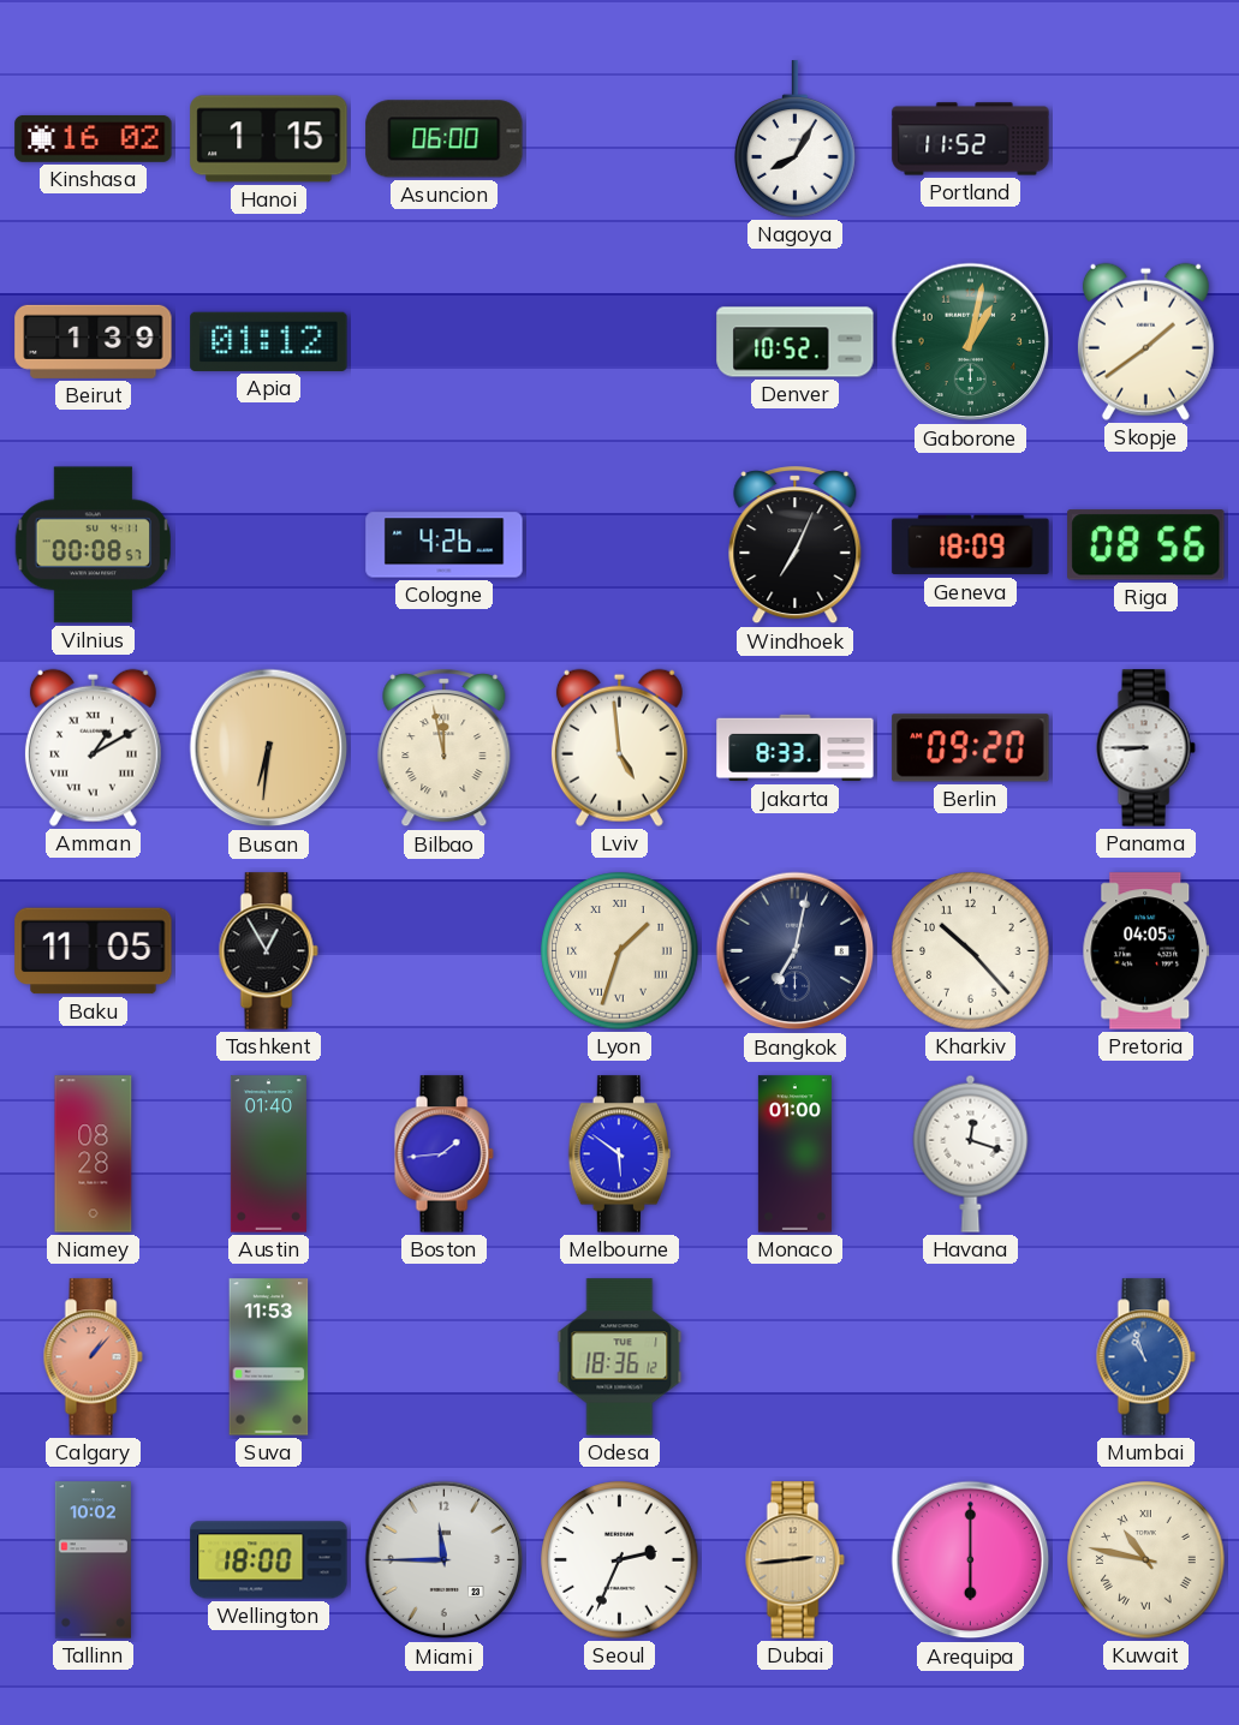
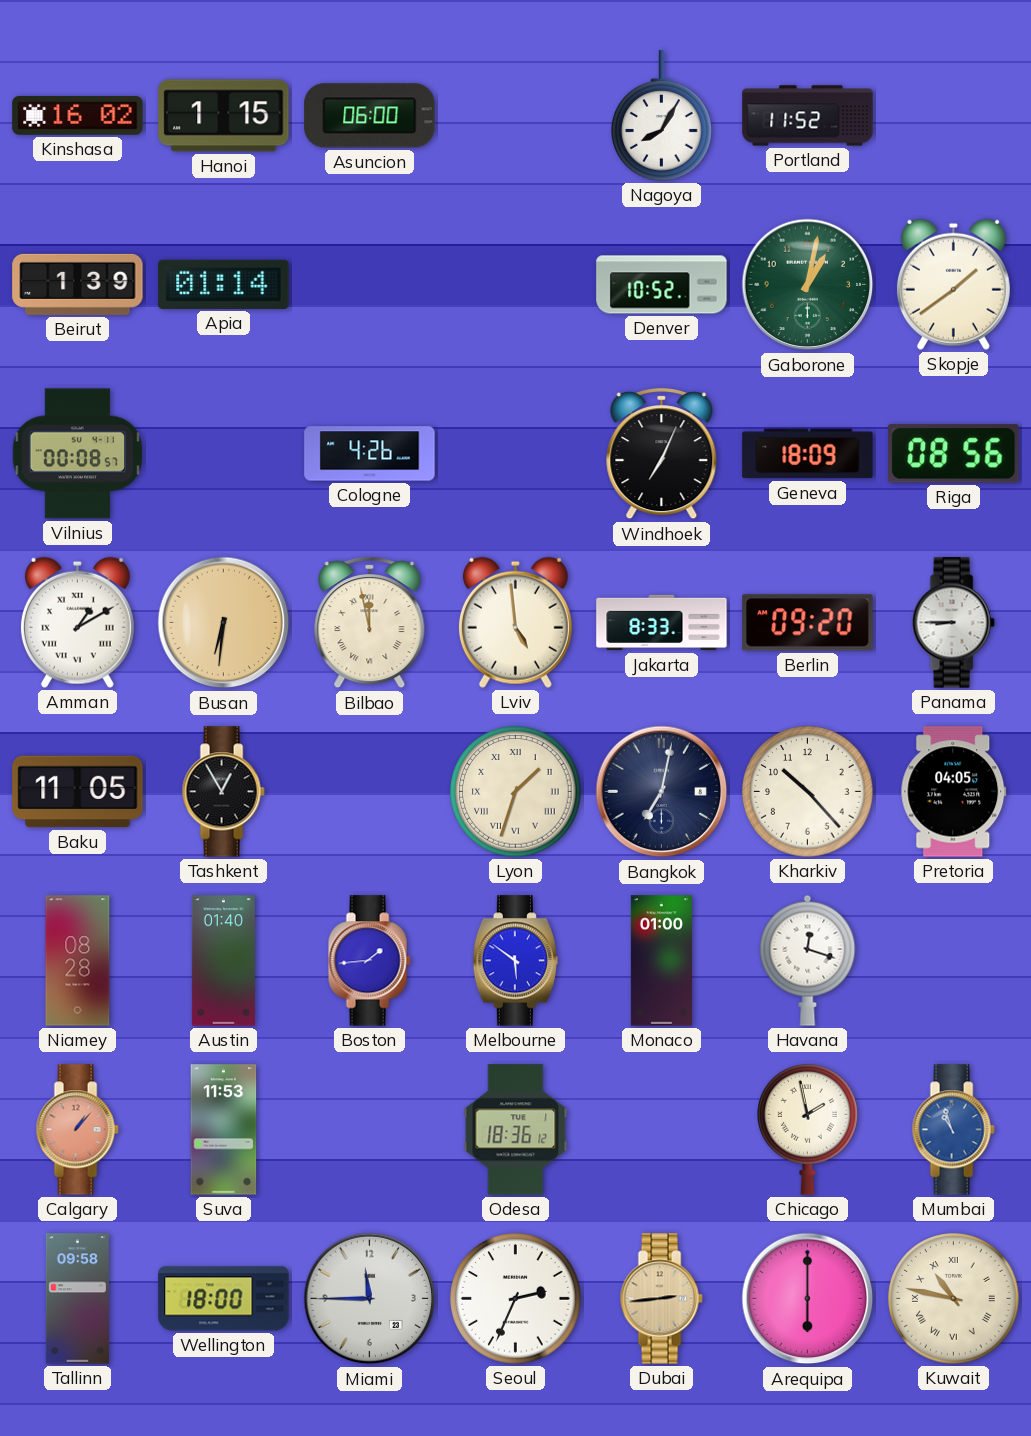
Apia: 01:12 -> 01:14
Chicago: none -> 1:58
Tallinn: 10:02 -> 09:58
